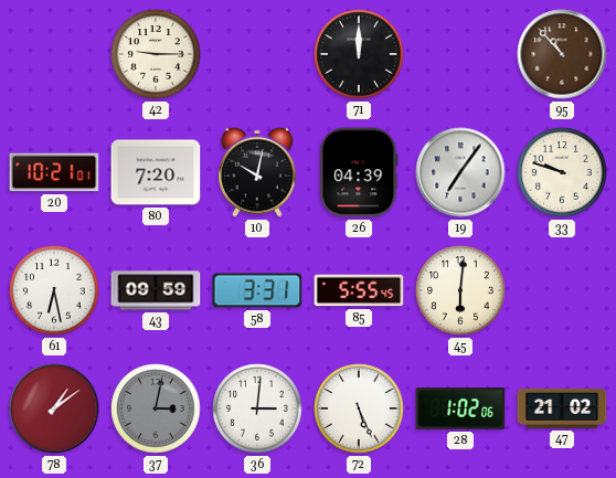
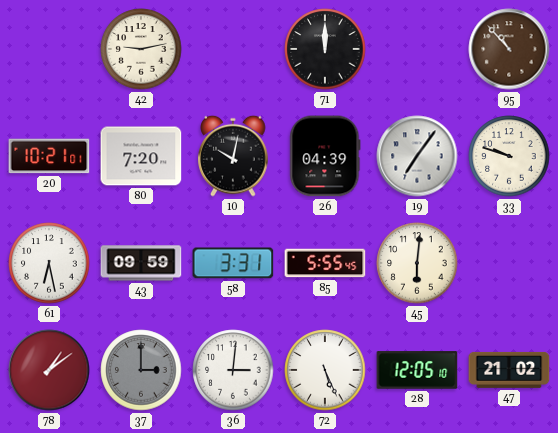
42: 9:15 -> 9:13
37: 3:02 -> 3:00
28: 1:02 -> 12:05
